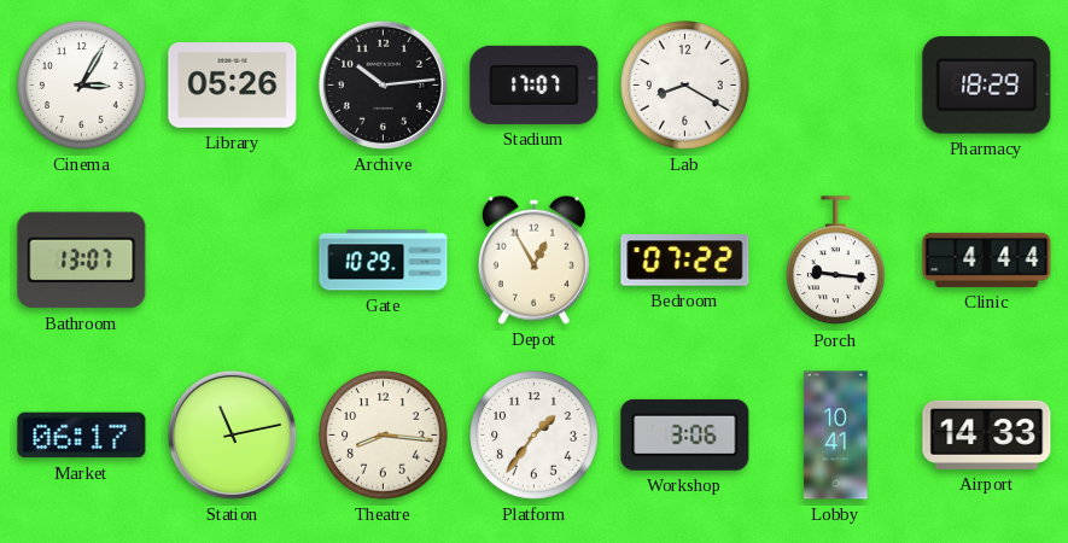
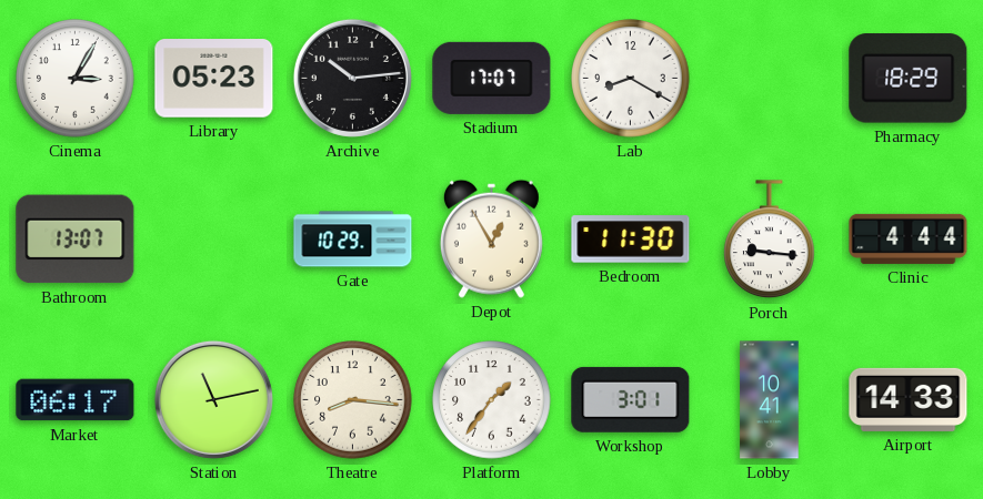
Library: 05:26 -> 05:23
Bedroom: 07:22 -> 11:30
Workshop: 3:06 -> 3:01
